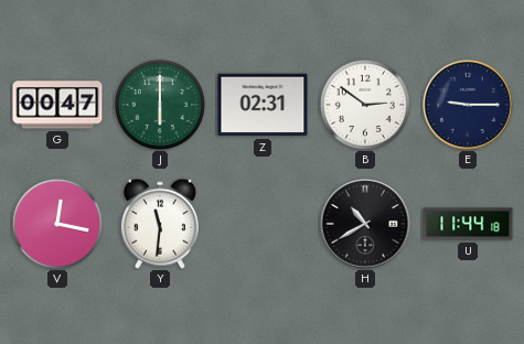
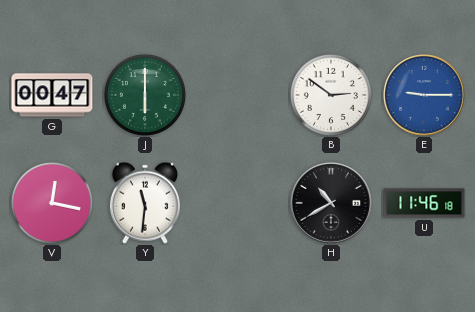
Z: 02:31 -> none
E dial: navy -> blue
U: 11:44 -> 11:46
